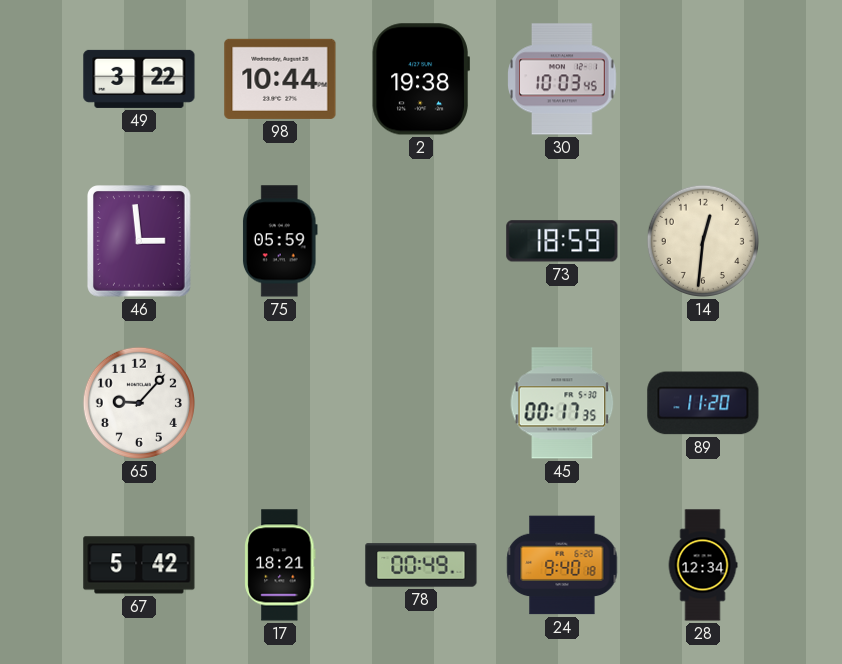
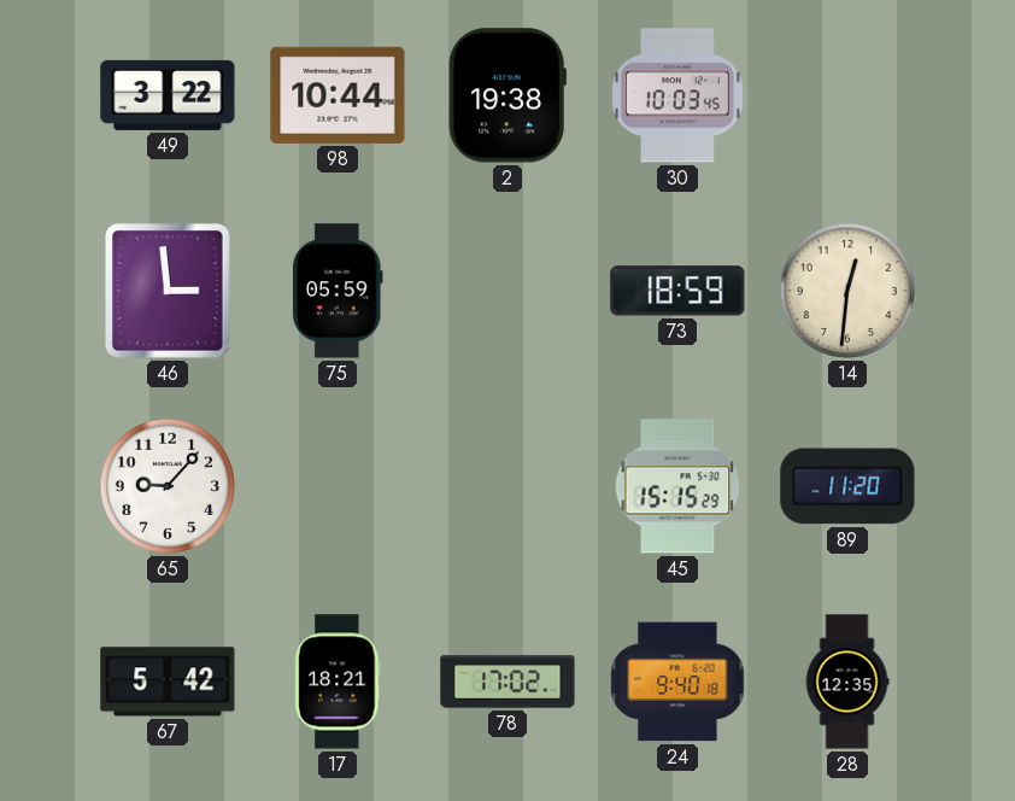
45: 00:17 -> 15:15
78: 00:49 -> 17:02
28: 12:34 -> 12:35
